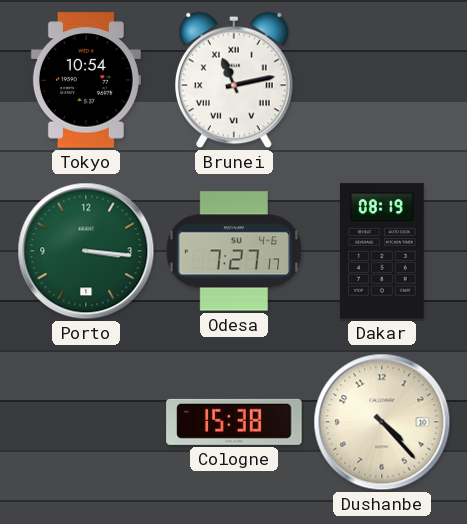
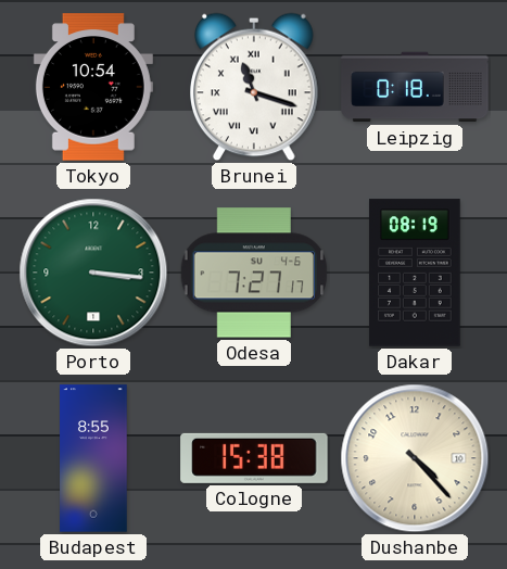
Brunei: 11:13 -> 11:18
Leipzig: none -> 0:18
Budapest: none -> 8:55
